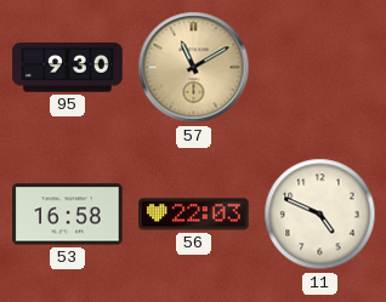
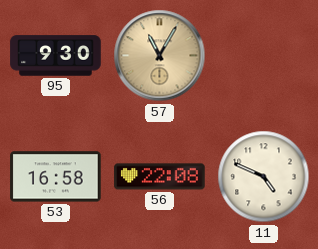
57: 11:10 -> 11:05
56: 22:03 -> 22:08
